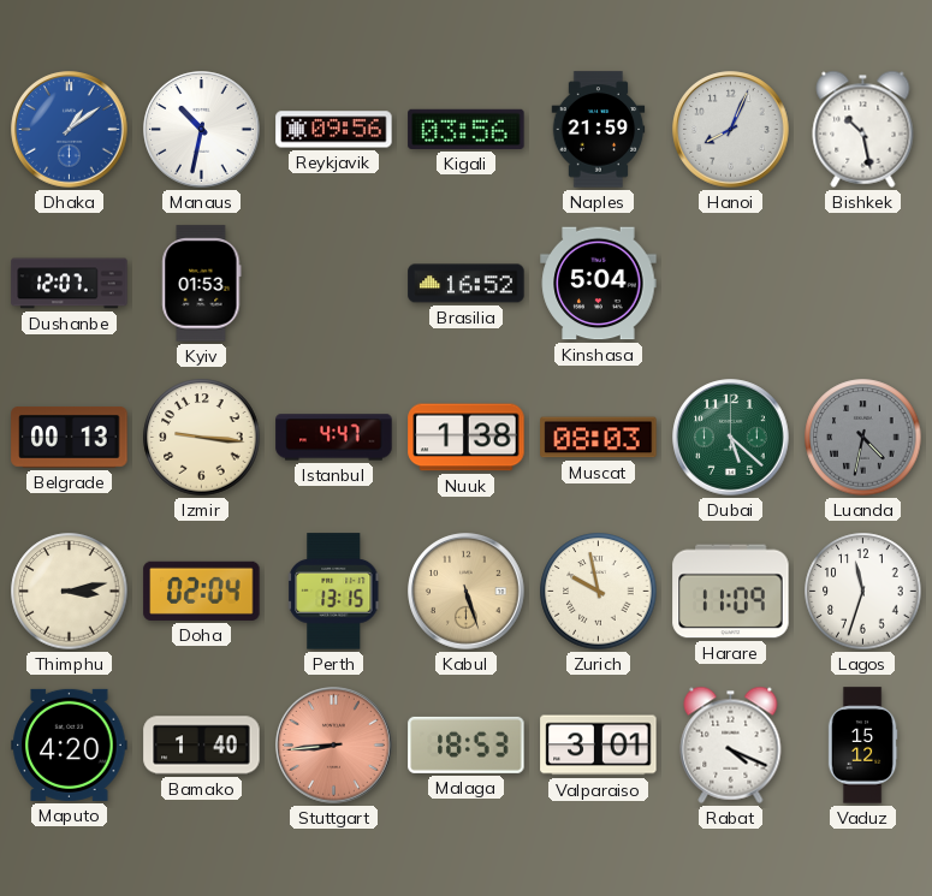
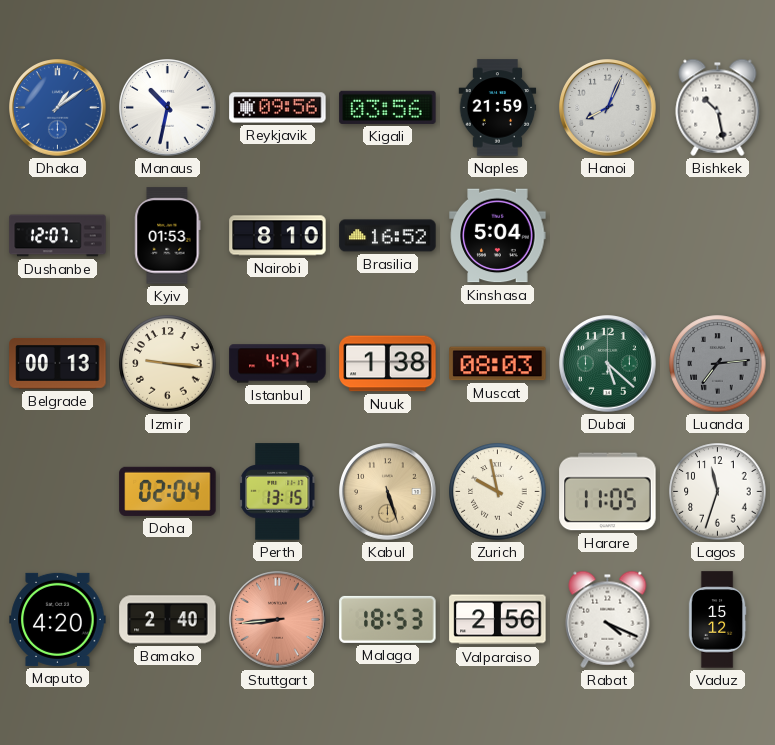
Nairobi: none -> 8:10
Luanda: 4:32 -> 7:14
Thimphu: 3:13 -> none
Harare: 11:09 -> 11:05
Bamako: 1:40 -> 2:40
Valparaiso: 3:01 -> 2:56
